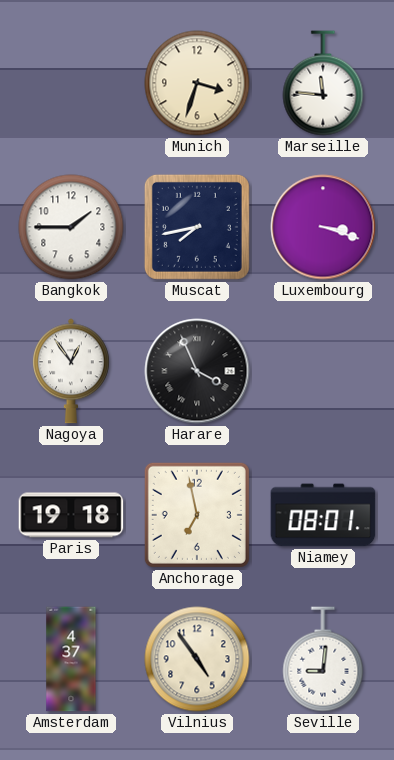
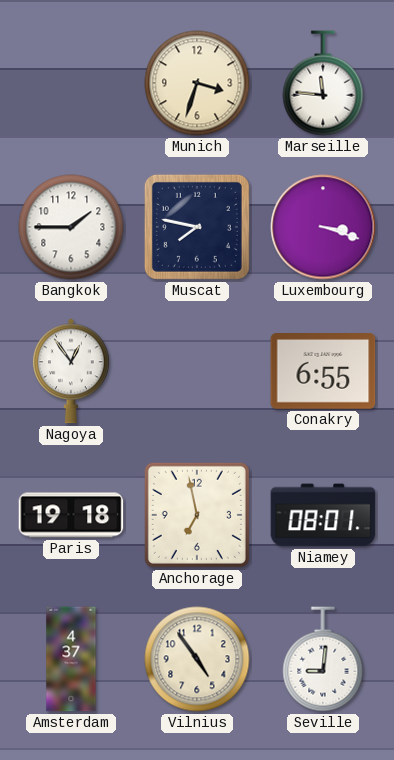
Muscat: 7:43 -> 7:47
Harare: 3:56 -> none
Conakry: none -> 6:55
